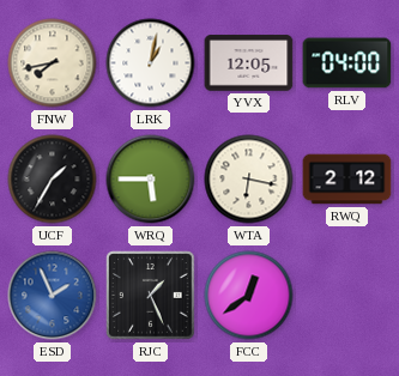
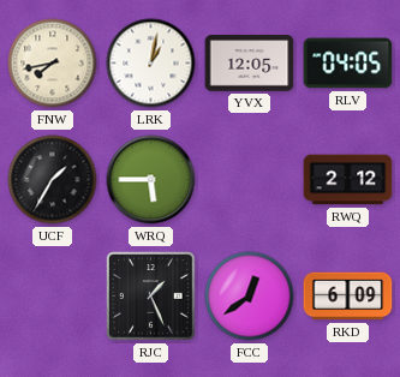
RLV: 04:00 -> 04:05
WTA: 6:17 -> none
ESD: 1:56 -> none
RKD: none -> 6:09
